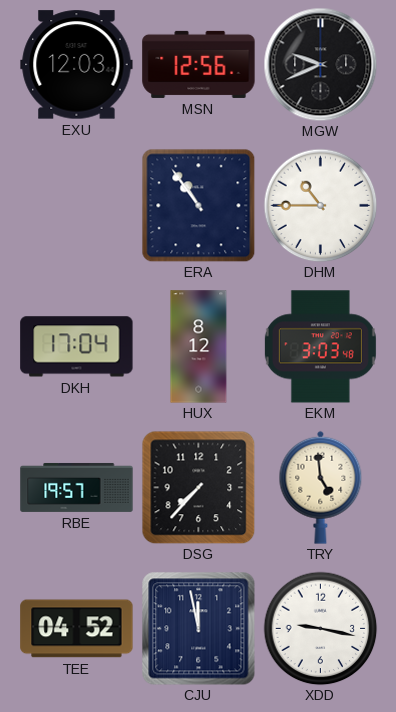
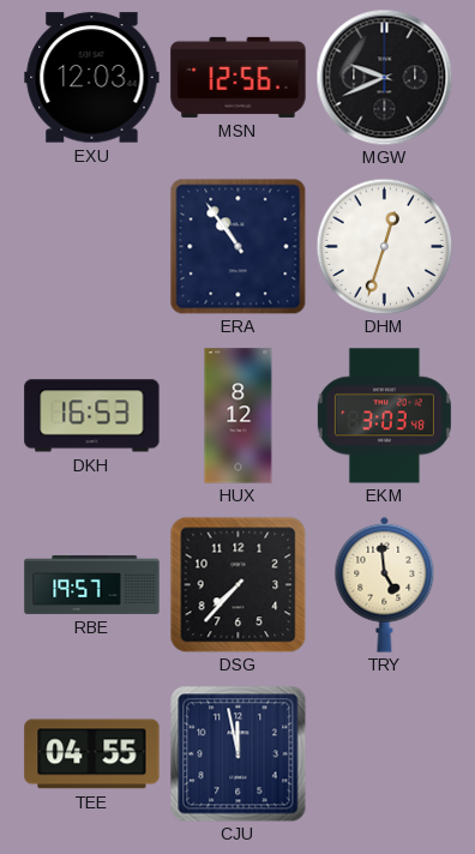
DHM: 10:45 -> 12:33
DKH: 17:04 -> 16:53
TEE: 04:52 -> 04:55
XDD: 9:17 -> none
